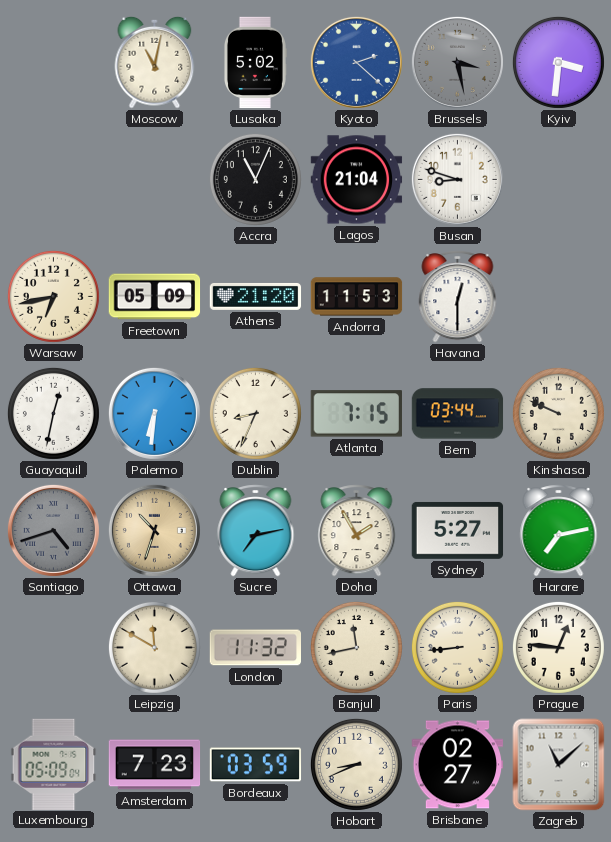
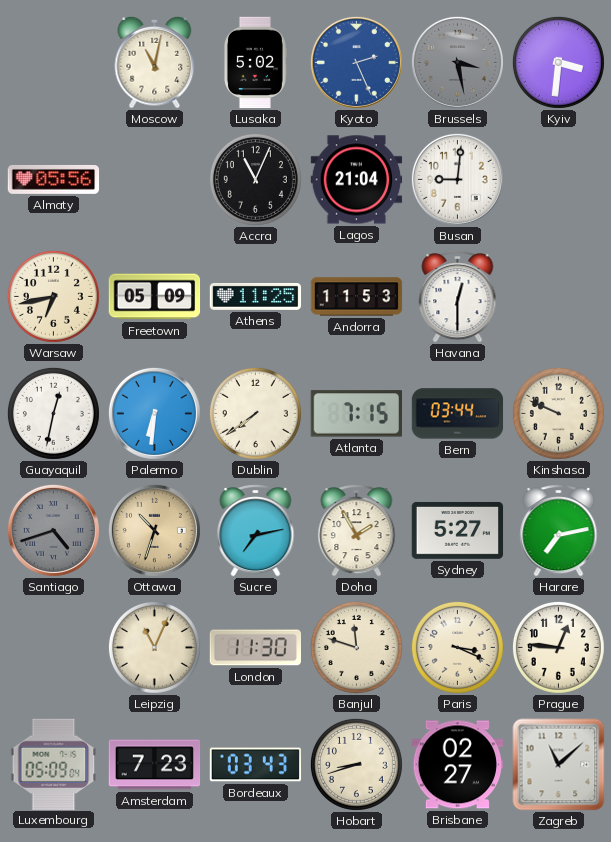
Kyoto: 2:22 -> 2:26
Almaty: none -> 05:56
Busan: 8:48 -> 9:01
Athens: 21:20 -> 11:25
Dublin: 8:34 -> 7:39
Leipzig: 11:50 -> 11:04
London: 11:32 -> 11:30
Banjul: 11:43 -> 11:48
Paris: 8:44 -> 3:19
Bordeaux: 03:59 -> 03:43
Hobart: 8:41 -> 8:42
